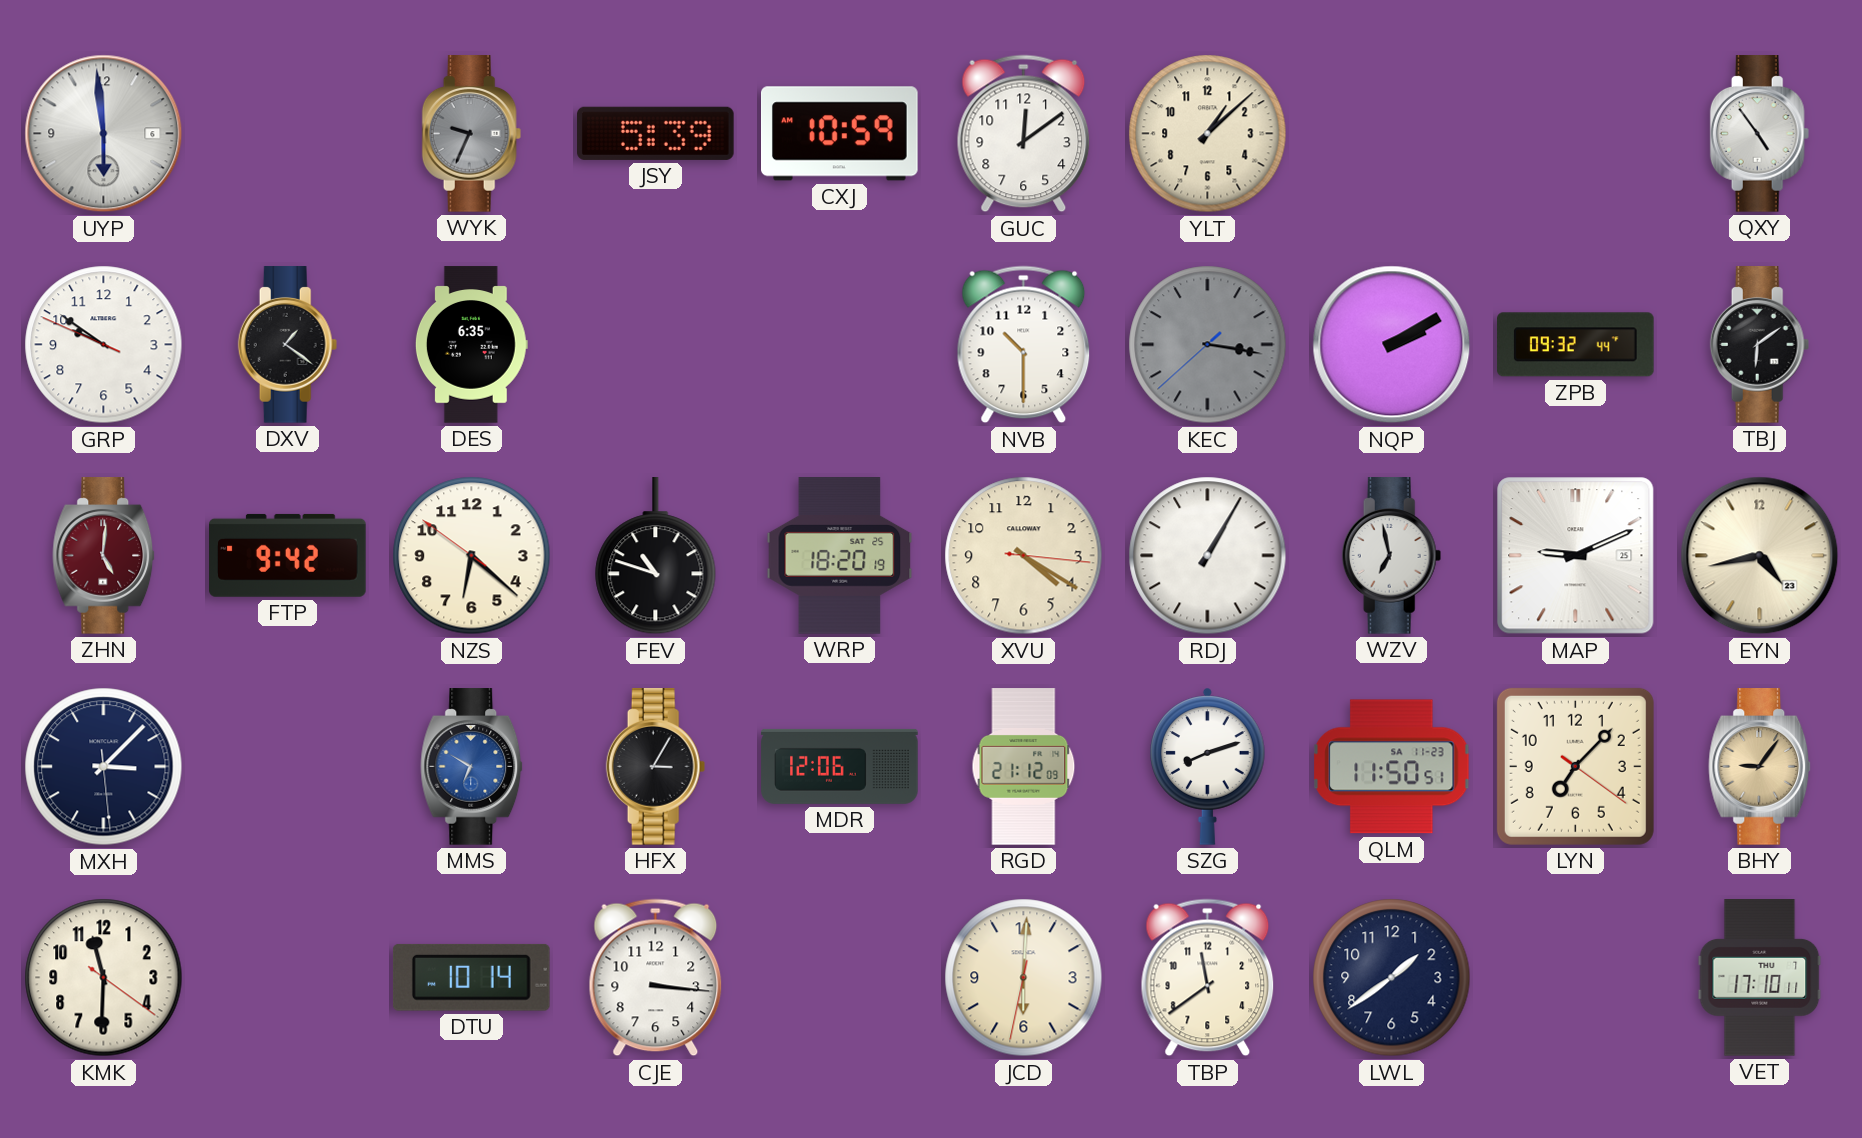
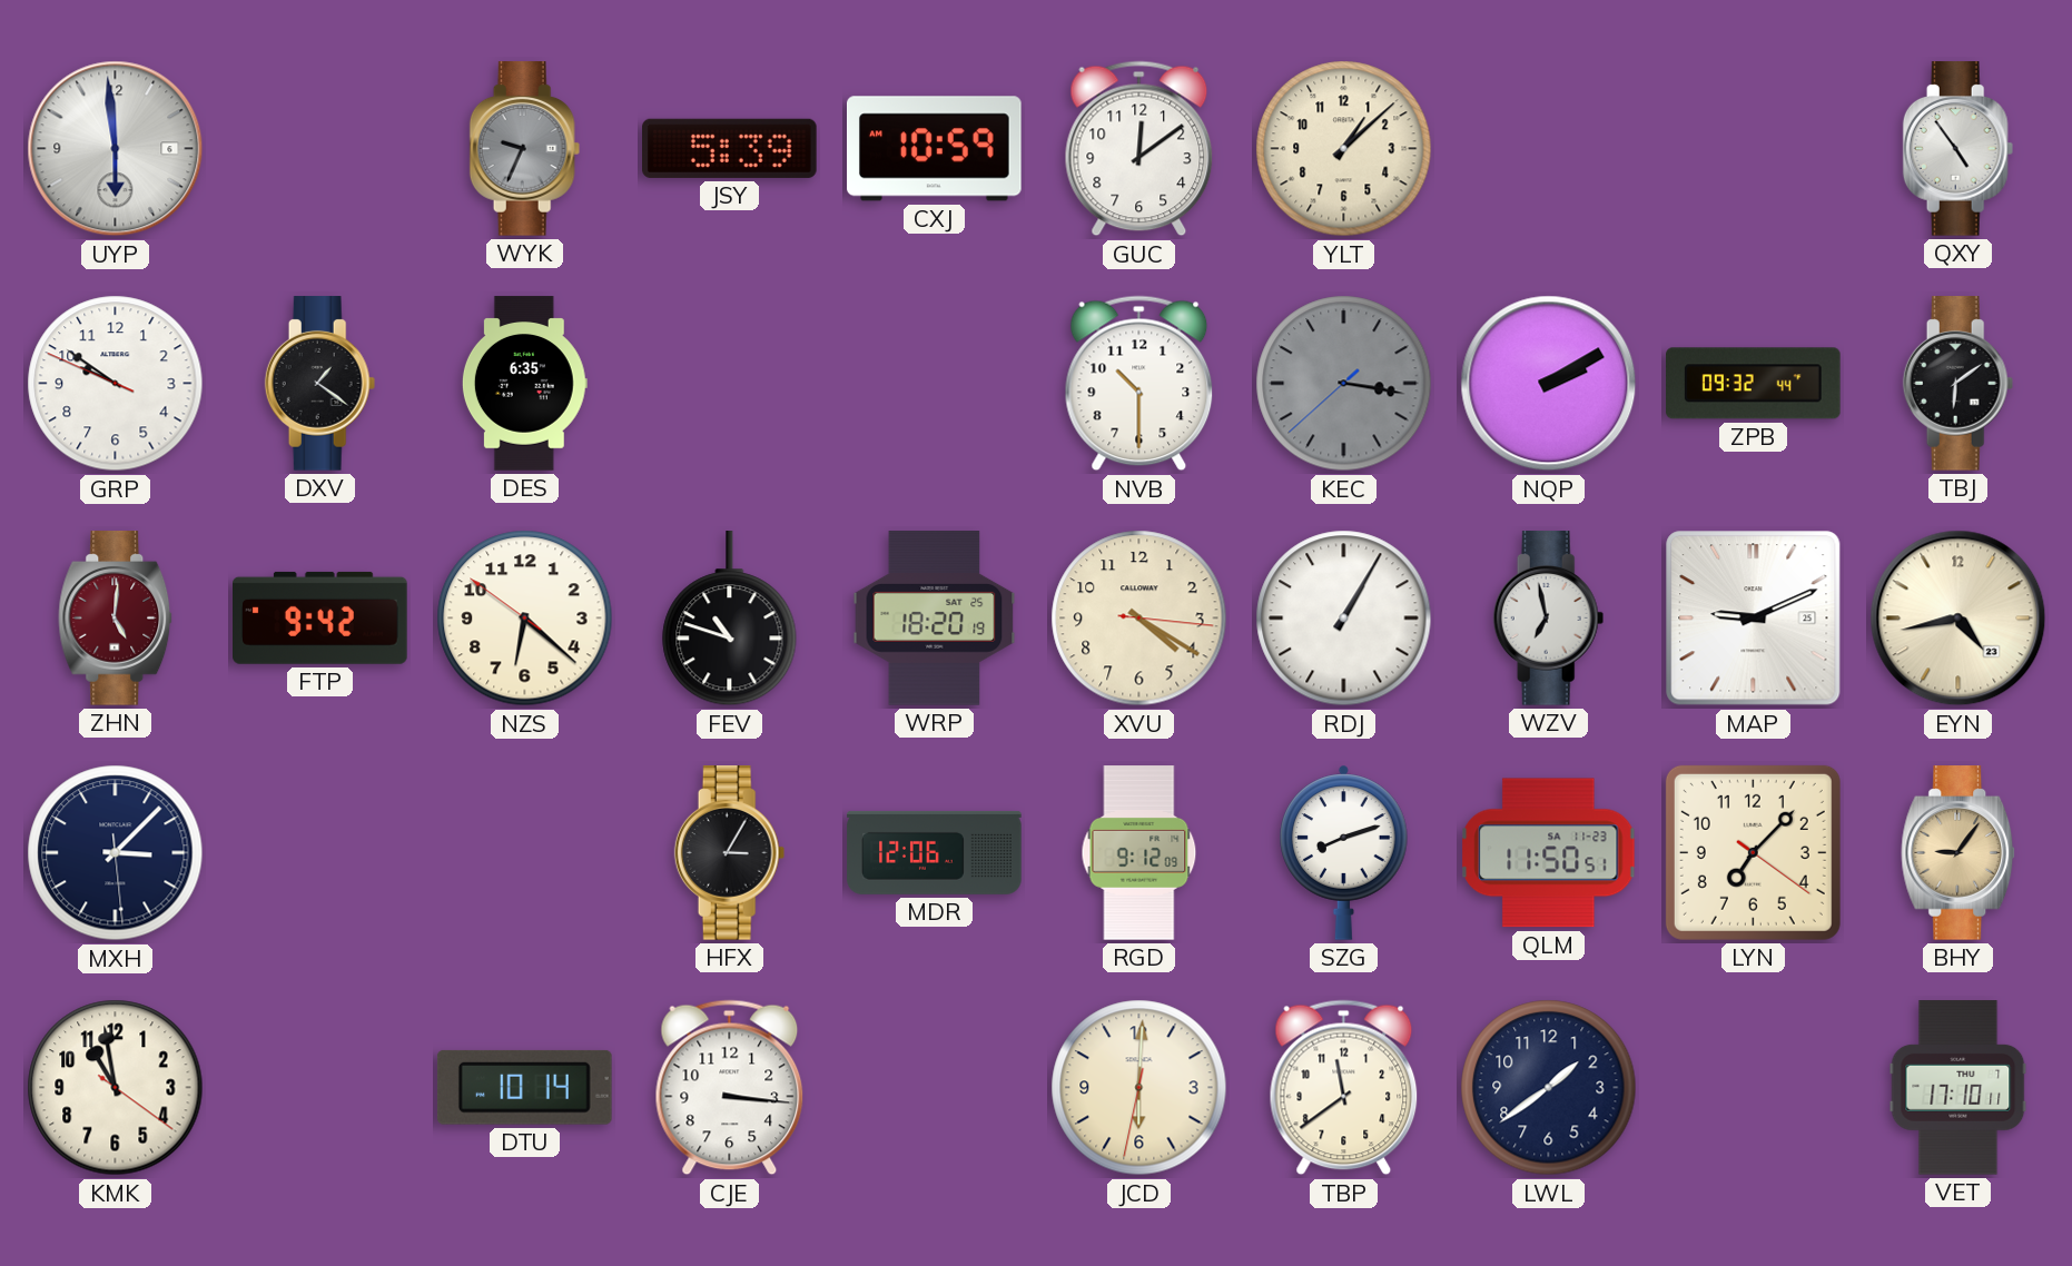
MMS: 6:50 -> none
RGD: 21:12 -> 9:12
KMK: 11:30 -> 10:58
